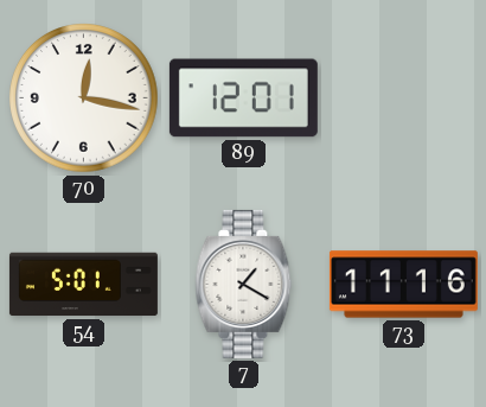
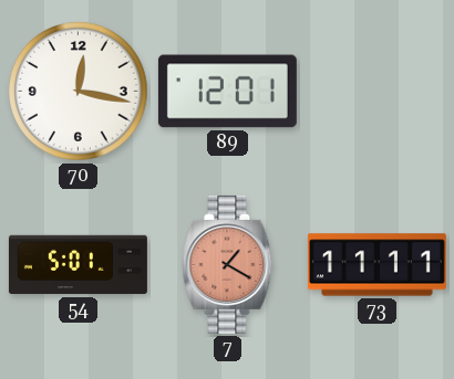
7 dial: white -> salmon
73: 11:16 -> 11:11
